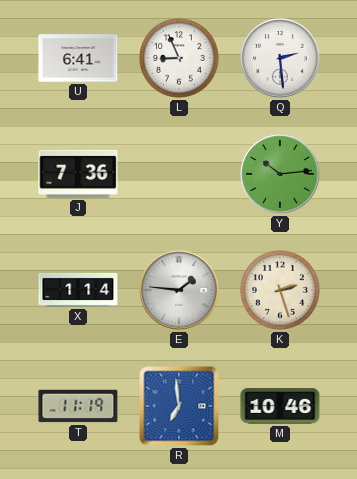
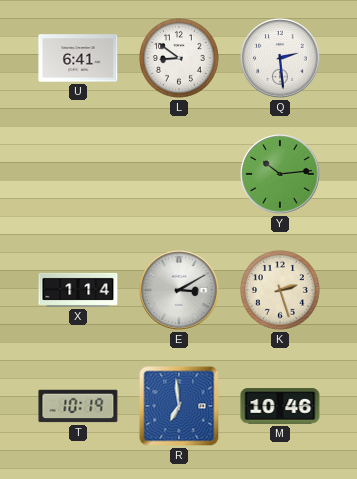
L: 8:56 -> 8:51
J: 7:36 -> none
E: 1:46 -> 3:10
T: 11:19 -> 10:19
